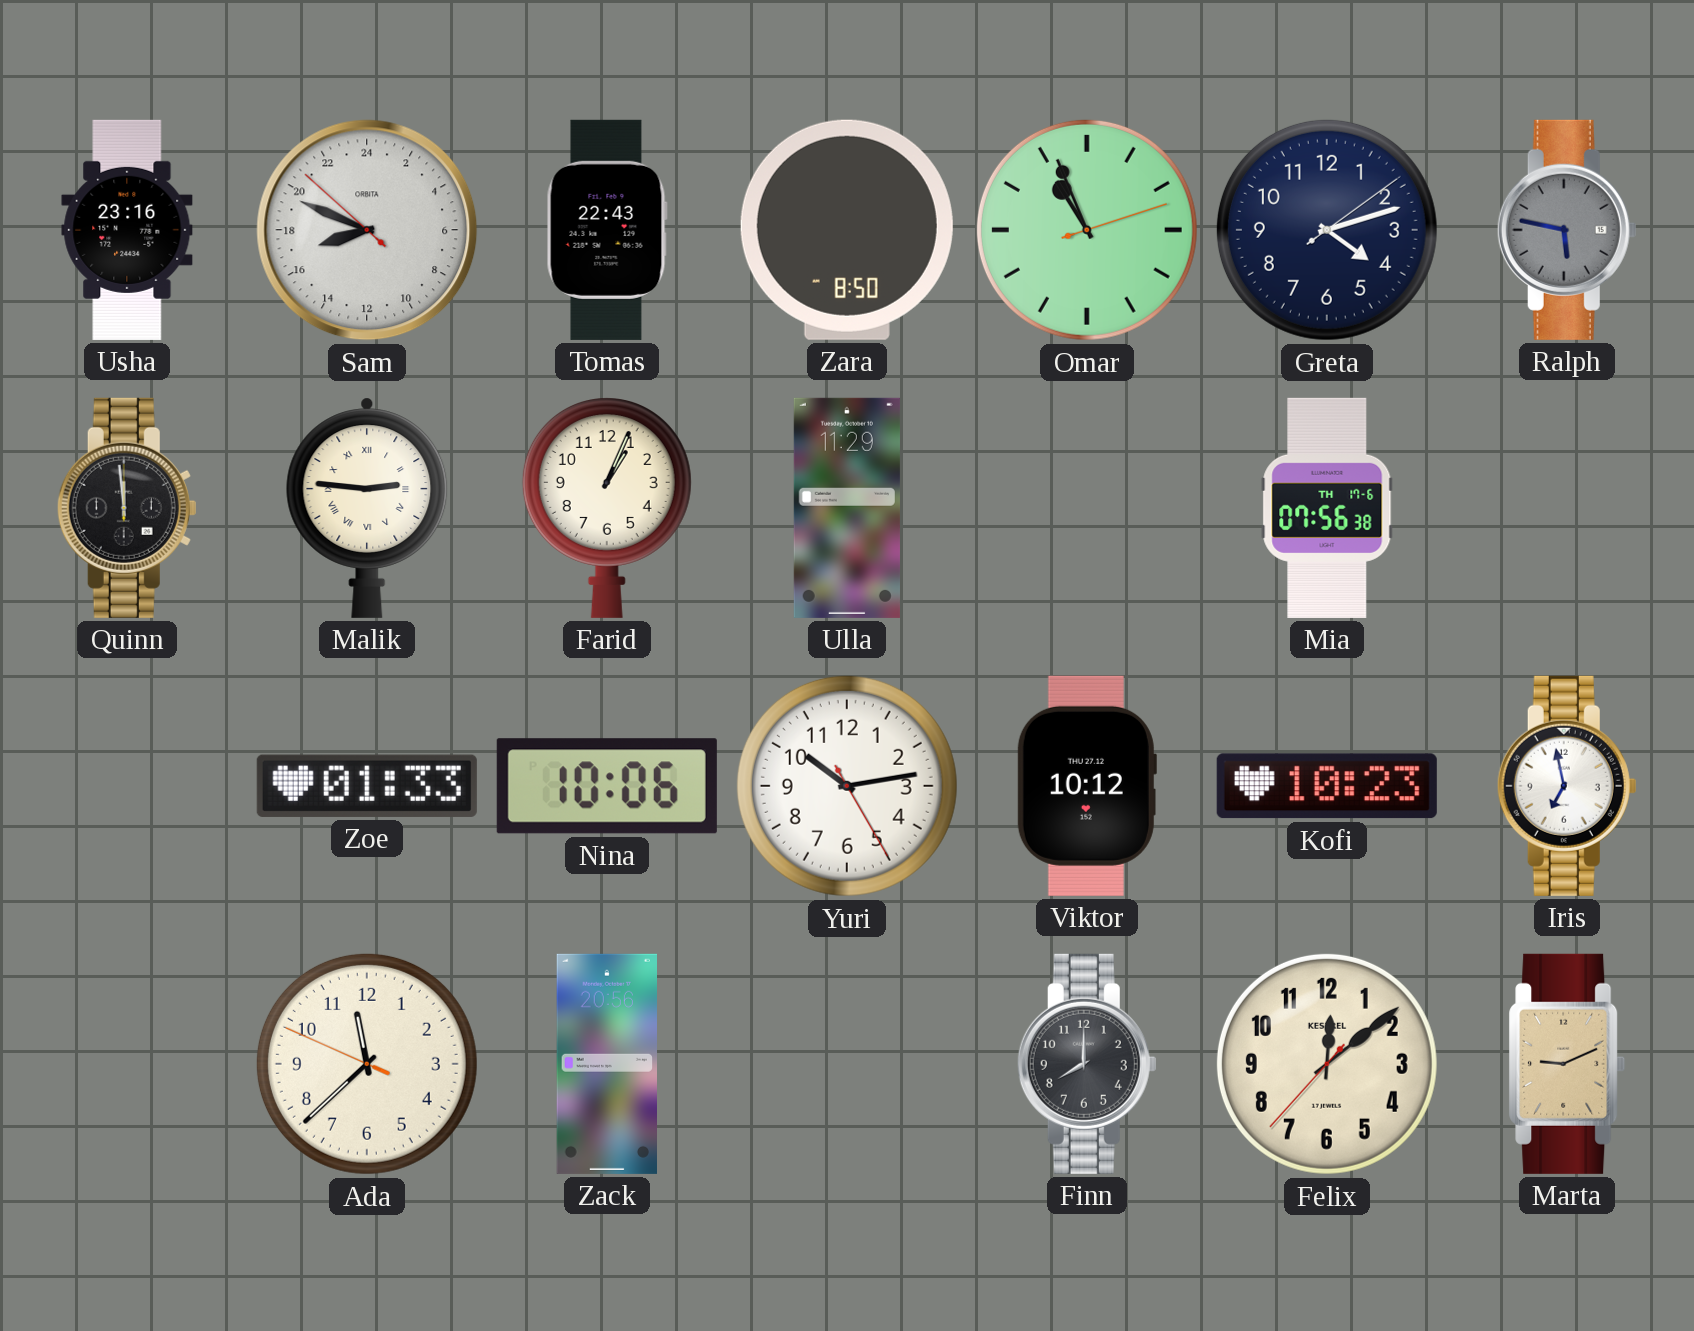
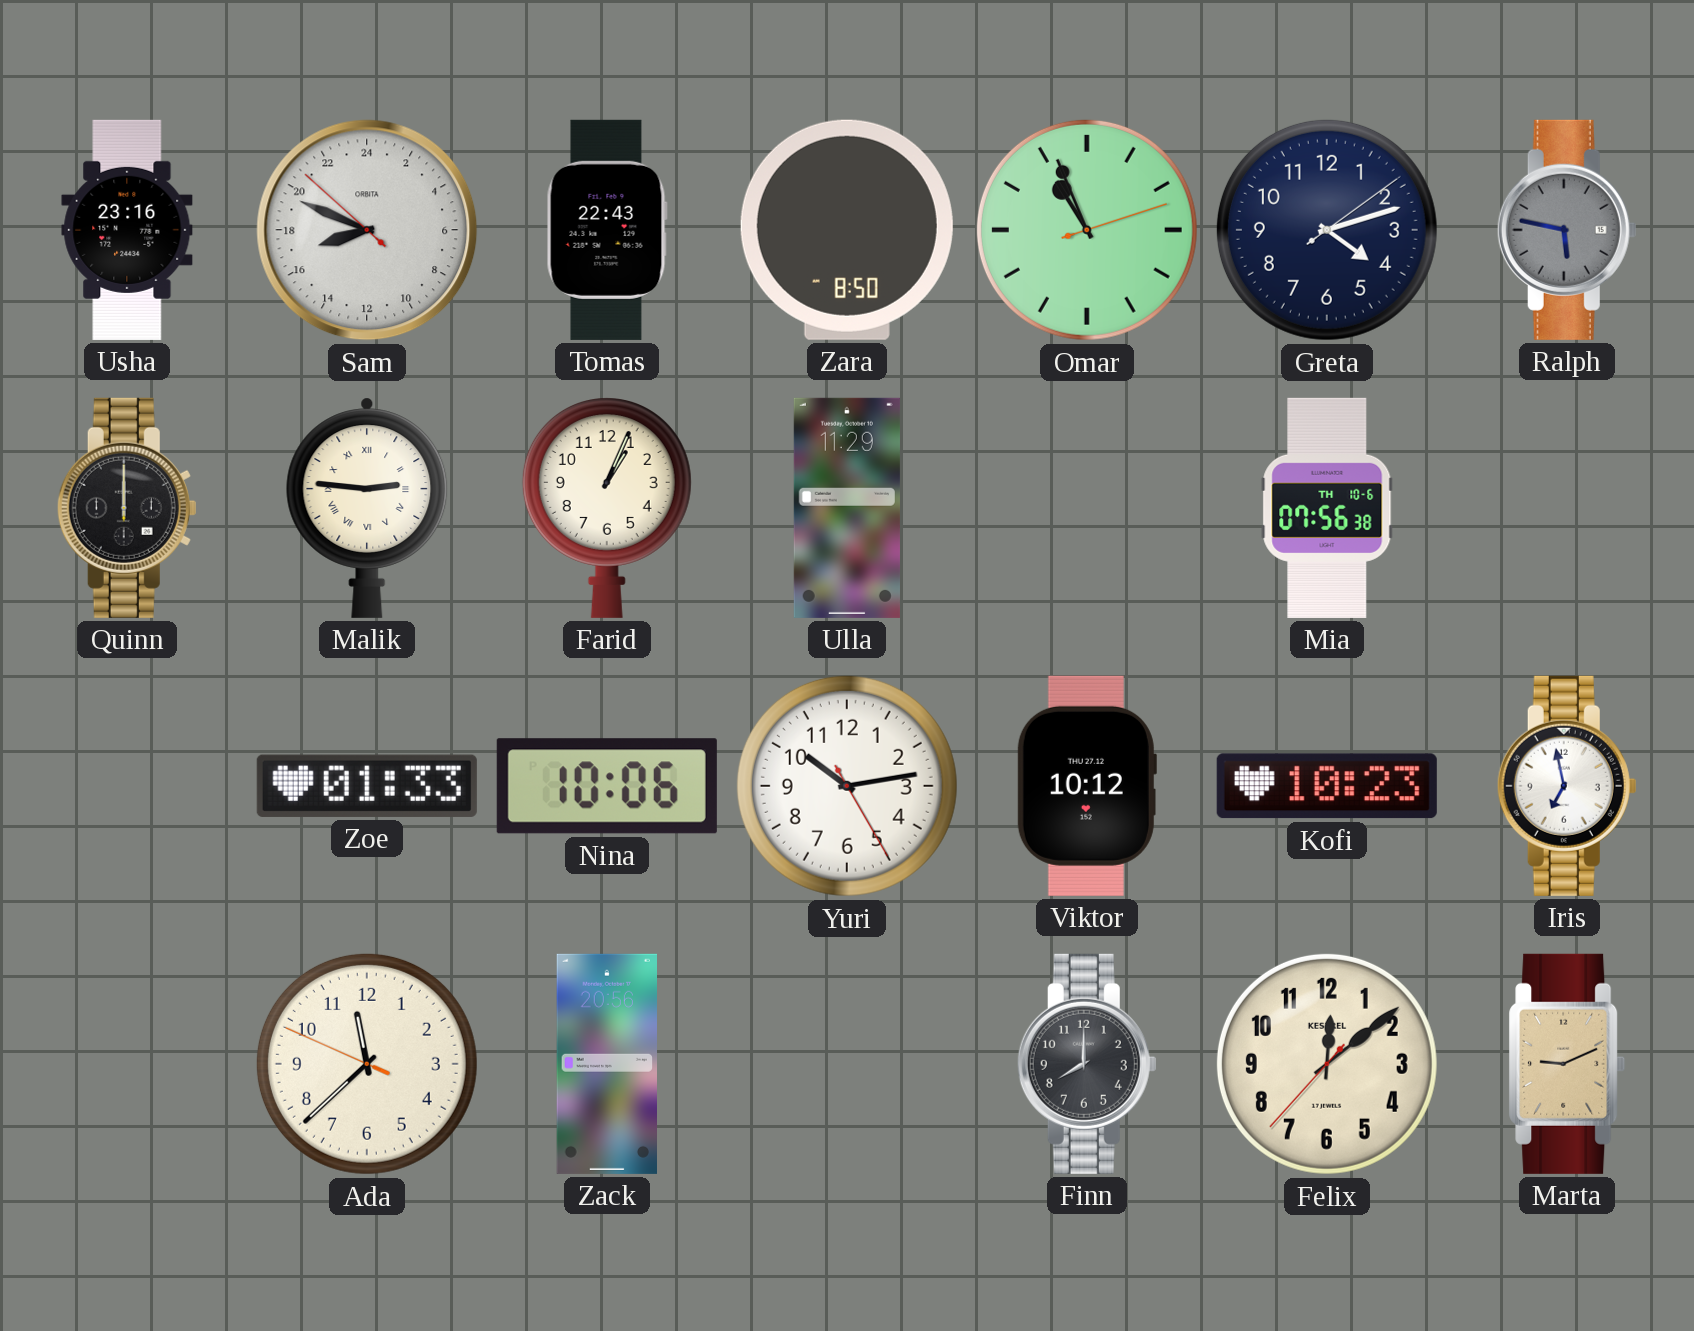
Quinn: 11:59 -> 12:00
Mia date: TH 17-6 -> TH 10-6
